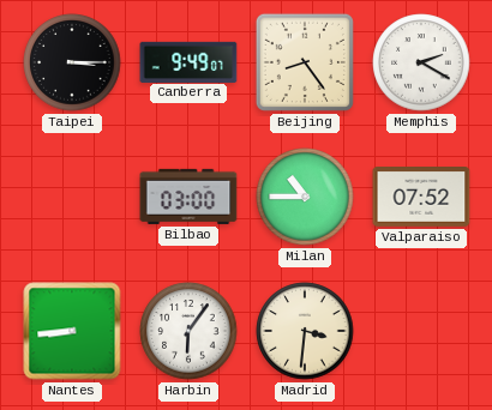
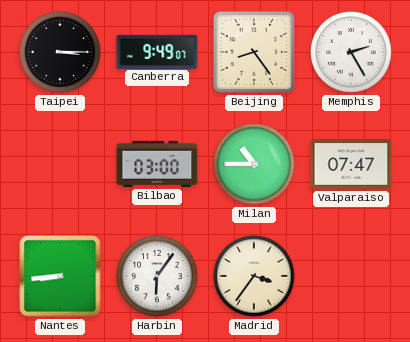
Memphis: 2:20 -> 2:25
Valparaiso: 07:52 -> 07:47
Madrid: 3:31 -> 3:36
